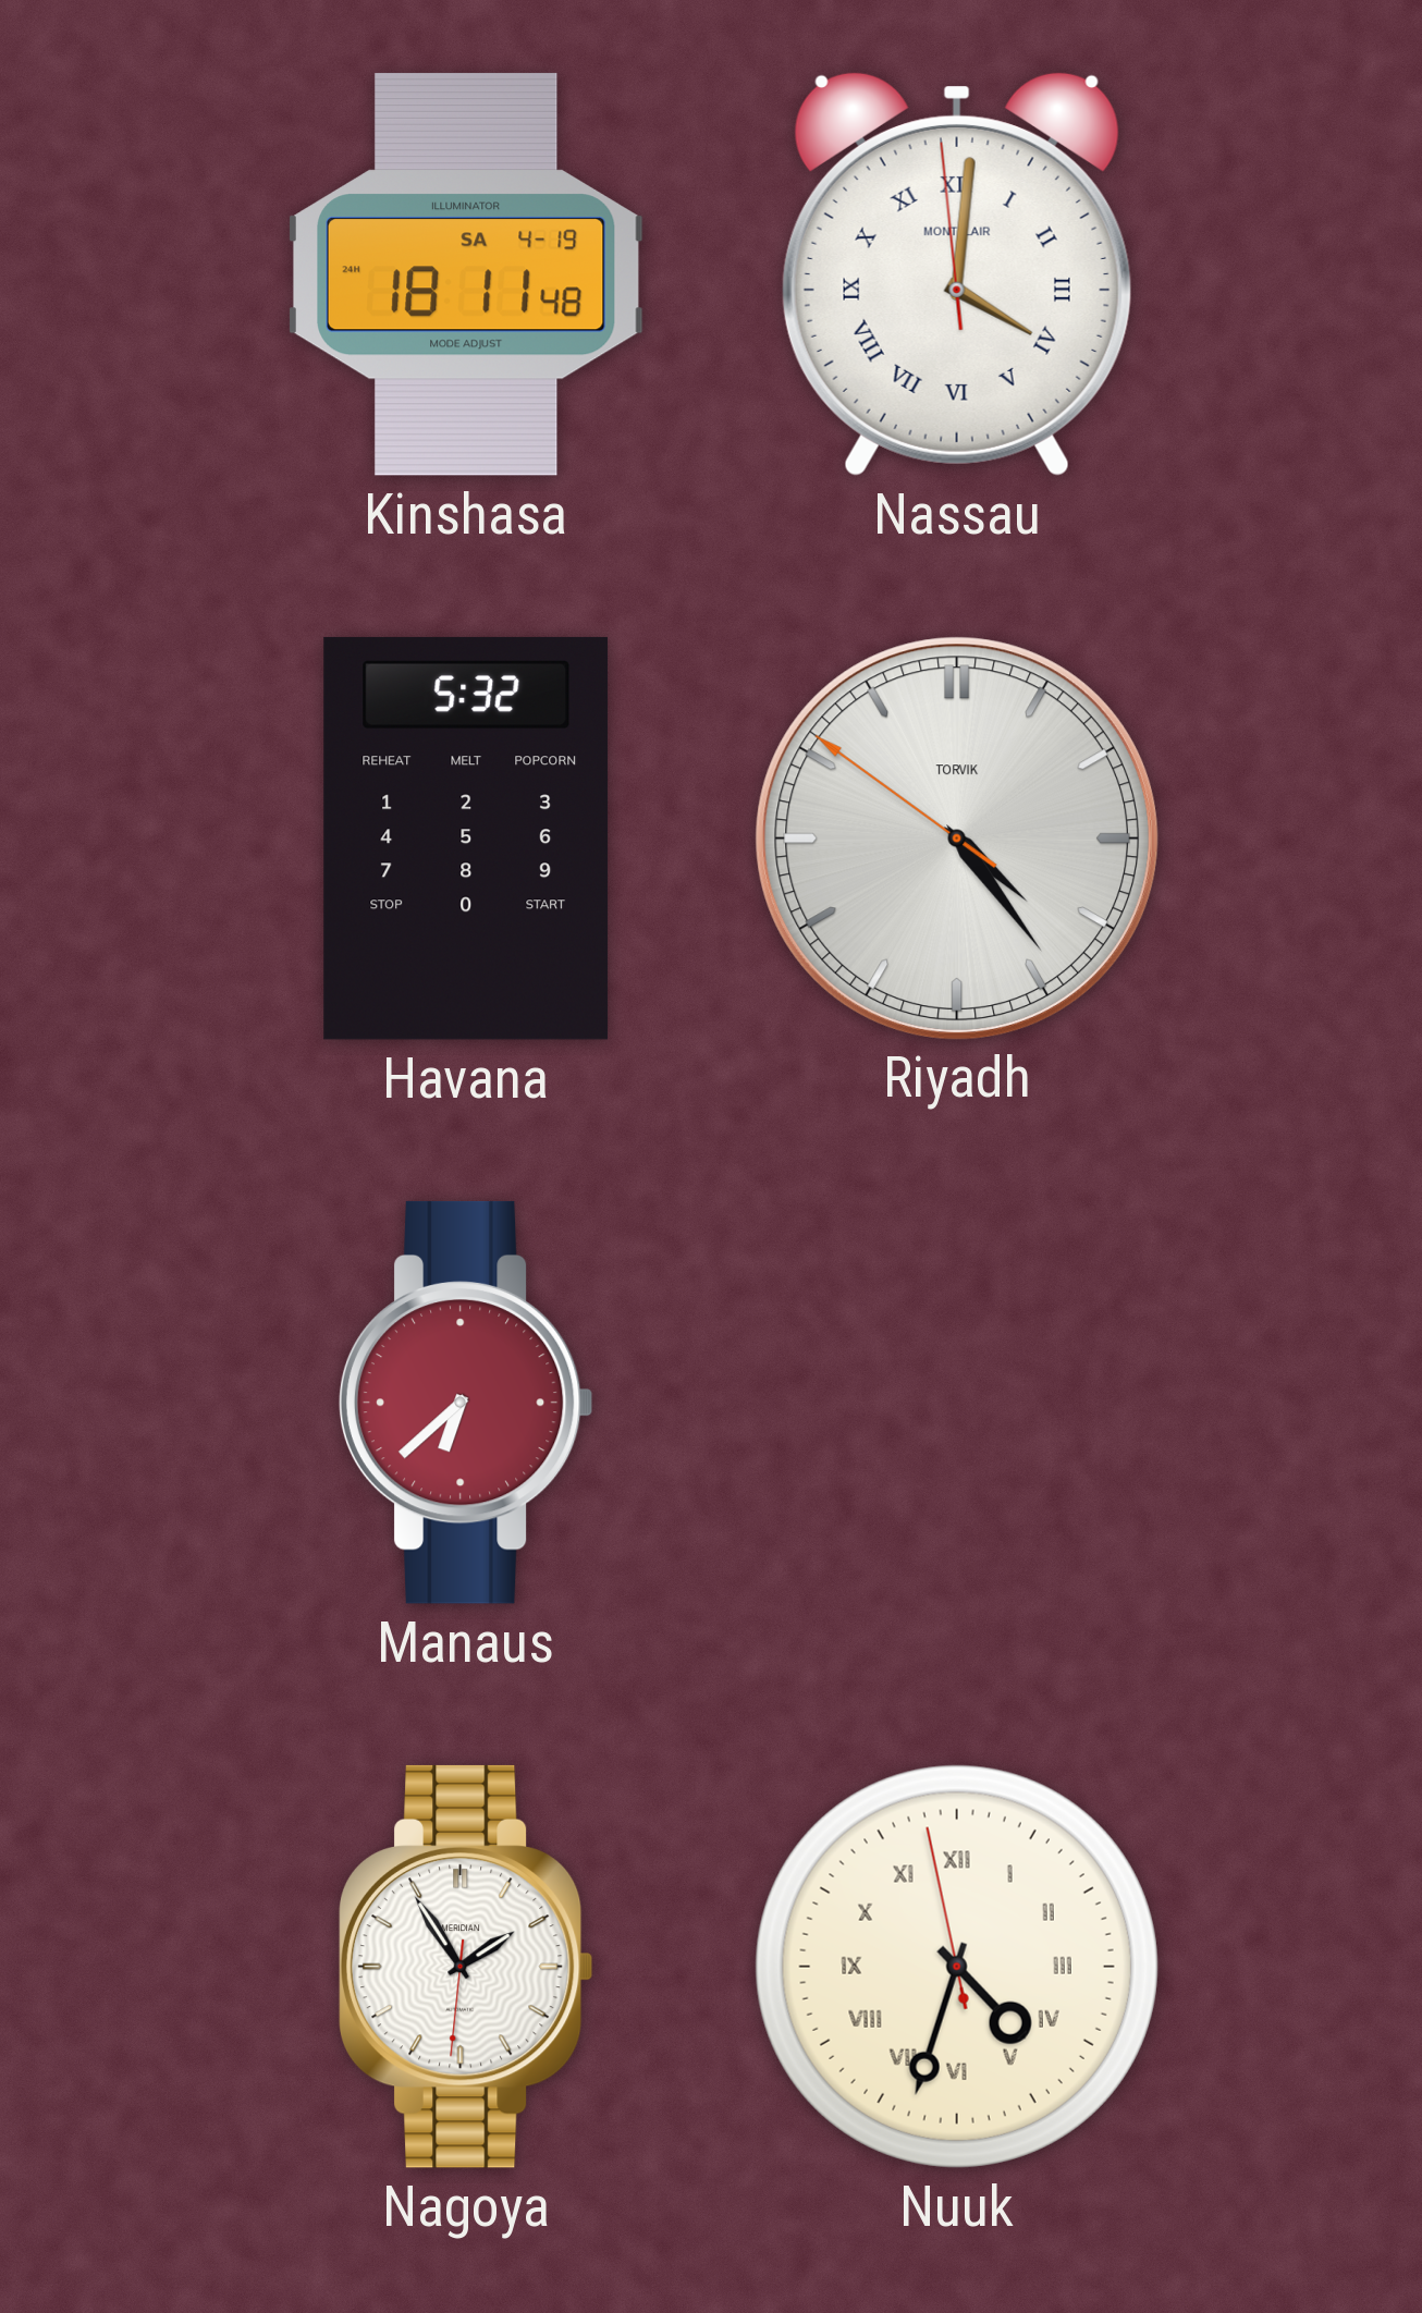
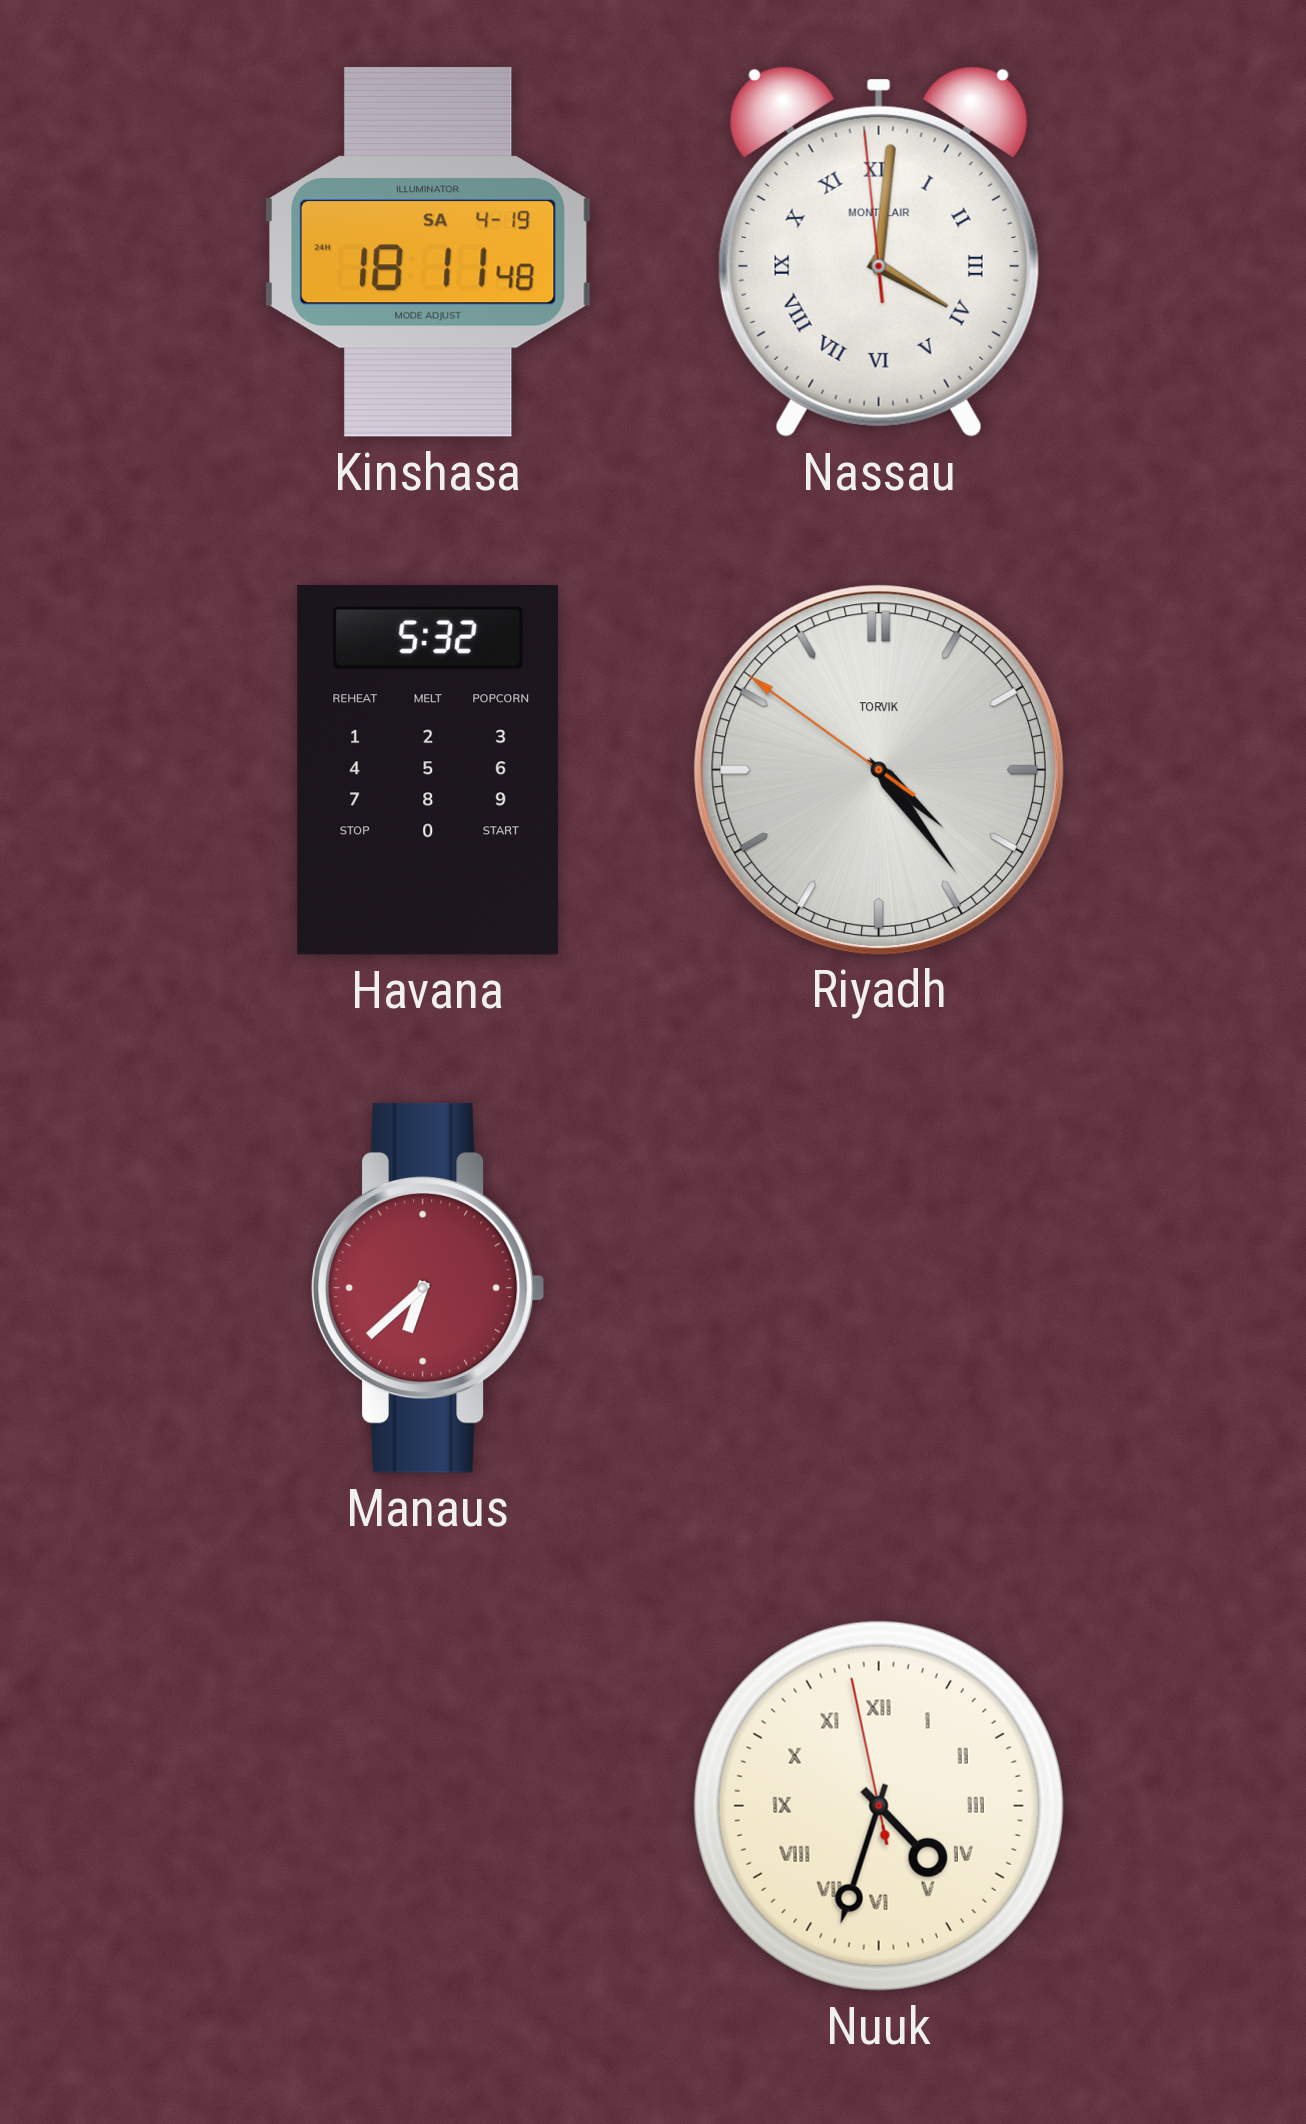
Nagoya: 1:54 -> none
